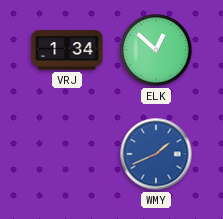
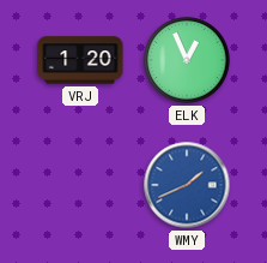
VRJ: 1:34 -> 1:20
ELK: 12:52 -> 12:56
